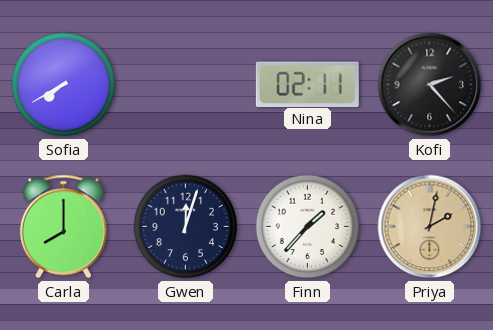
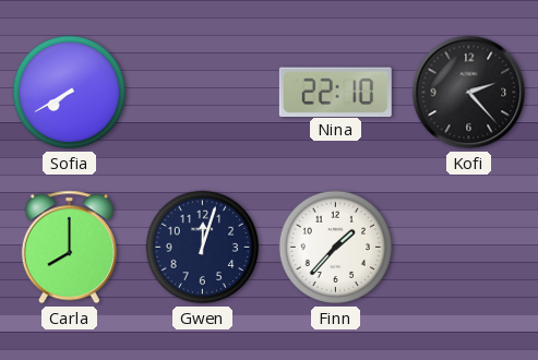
Nina: 02:11 -> 22:10
Priya: 2:02 -> none
